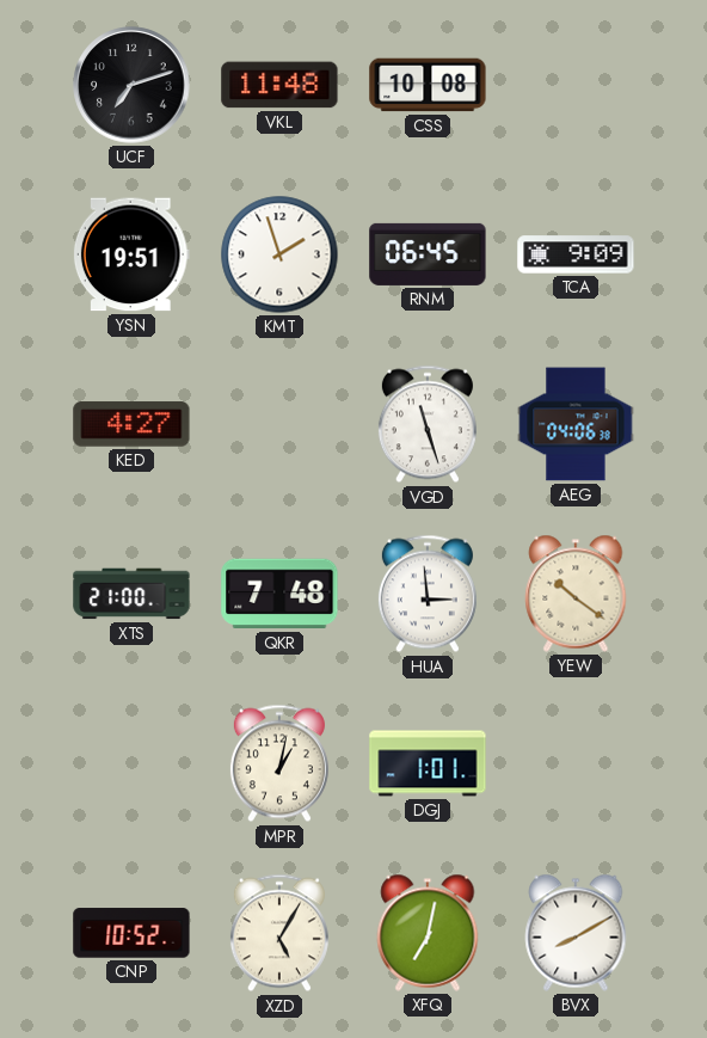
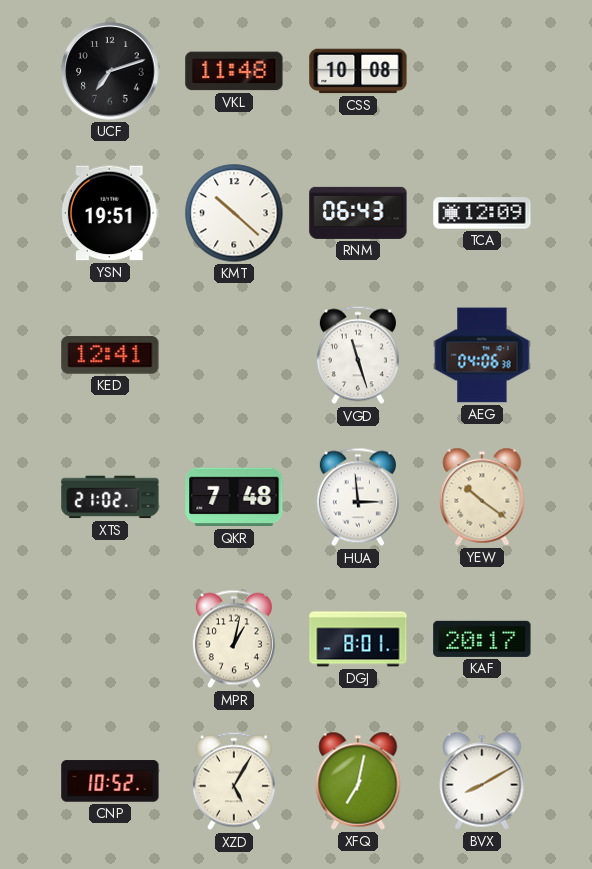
KMT: 1:57 -> 10:22
RNM: 06:45 -> 06:43
TCA: 9:09 -> 12:09
KED: 4:27 -> 12:41
XTS: 21:00 -> 21:02
DGJ: 1:01 -> 8:01
KAF: none -> 20:17
